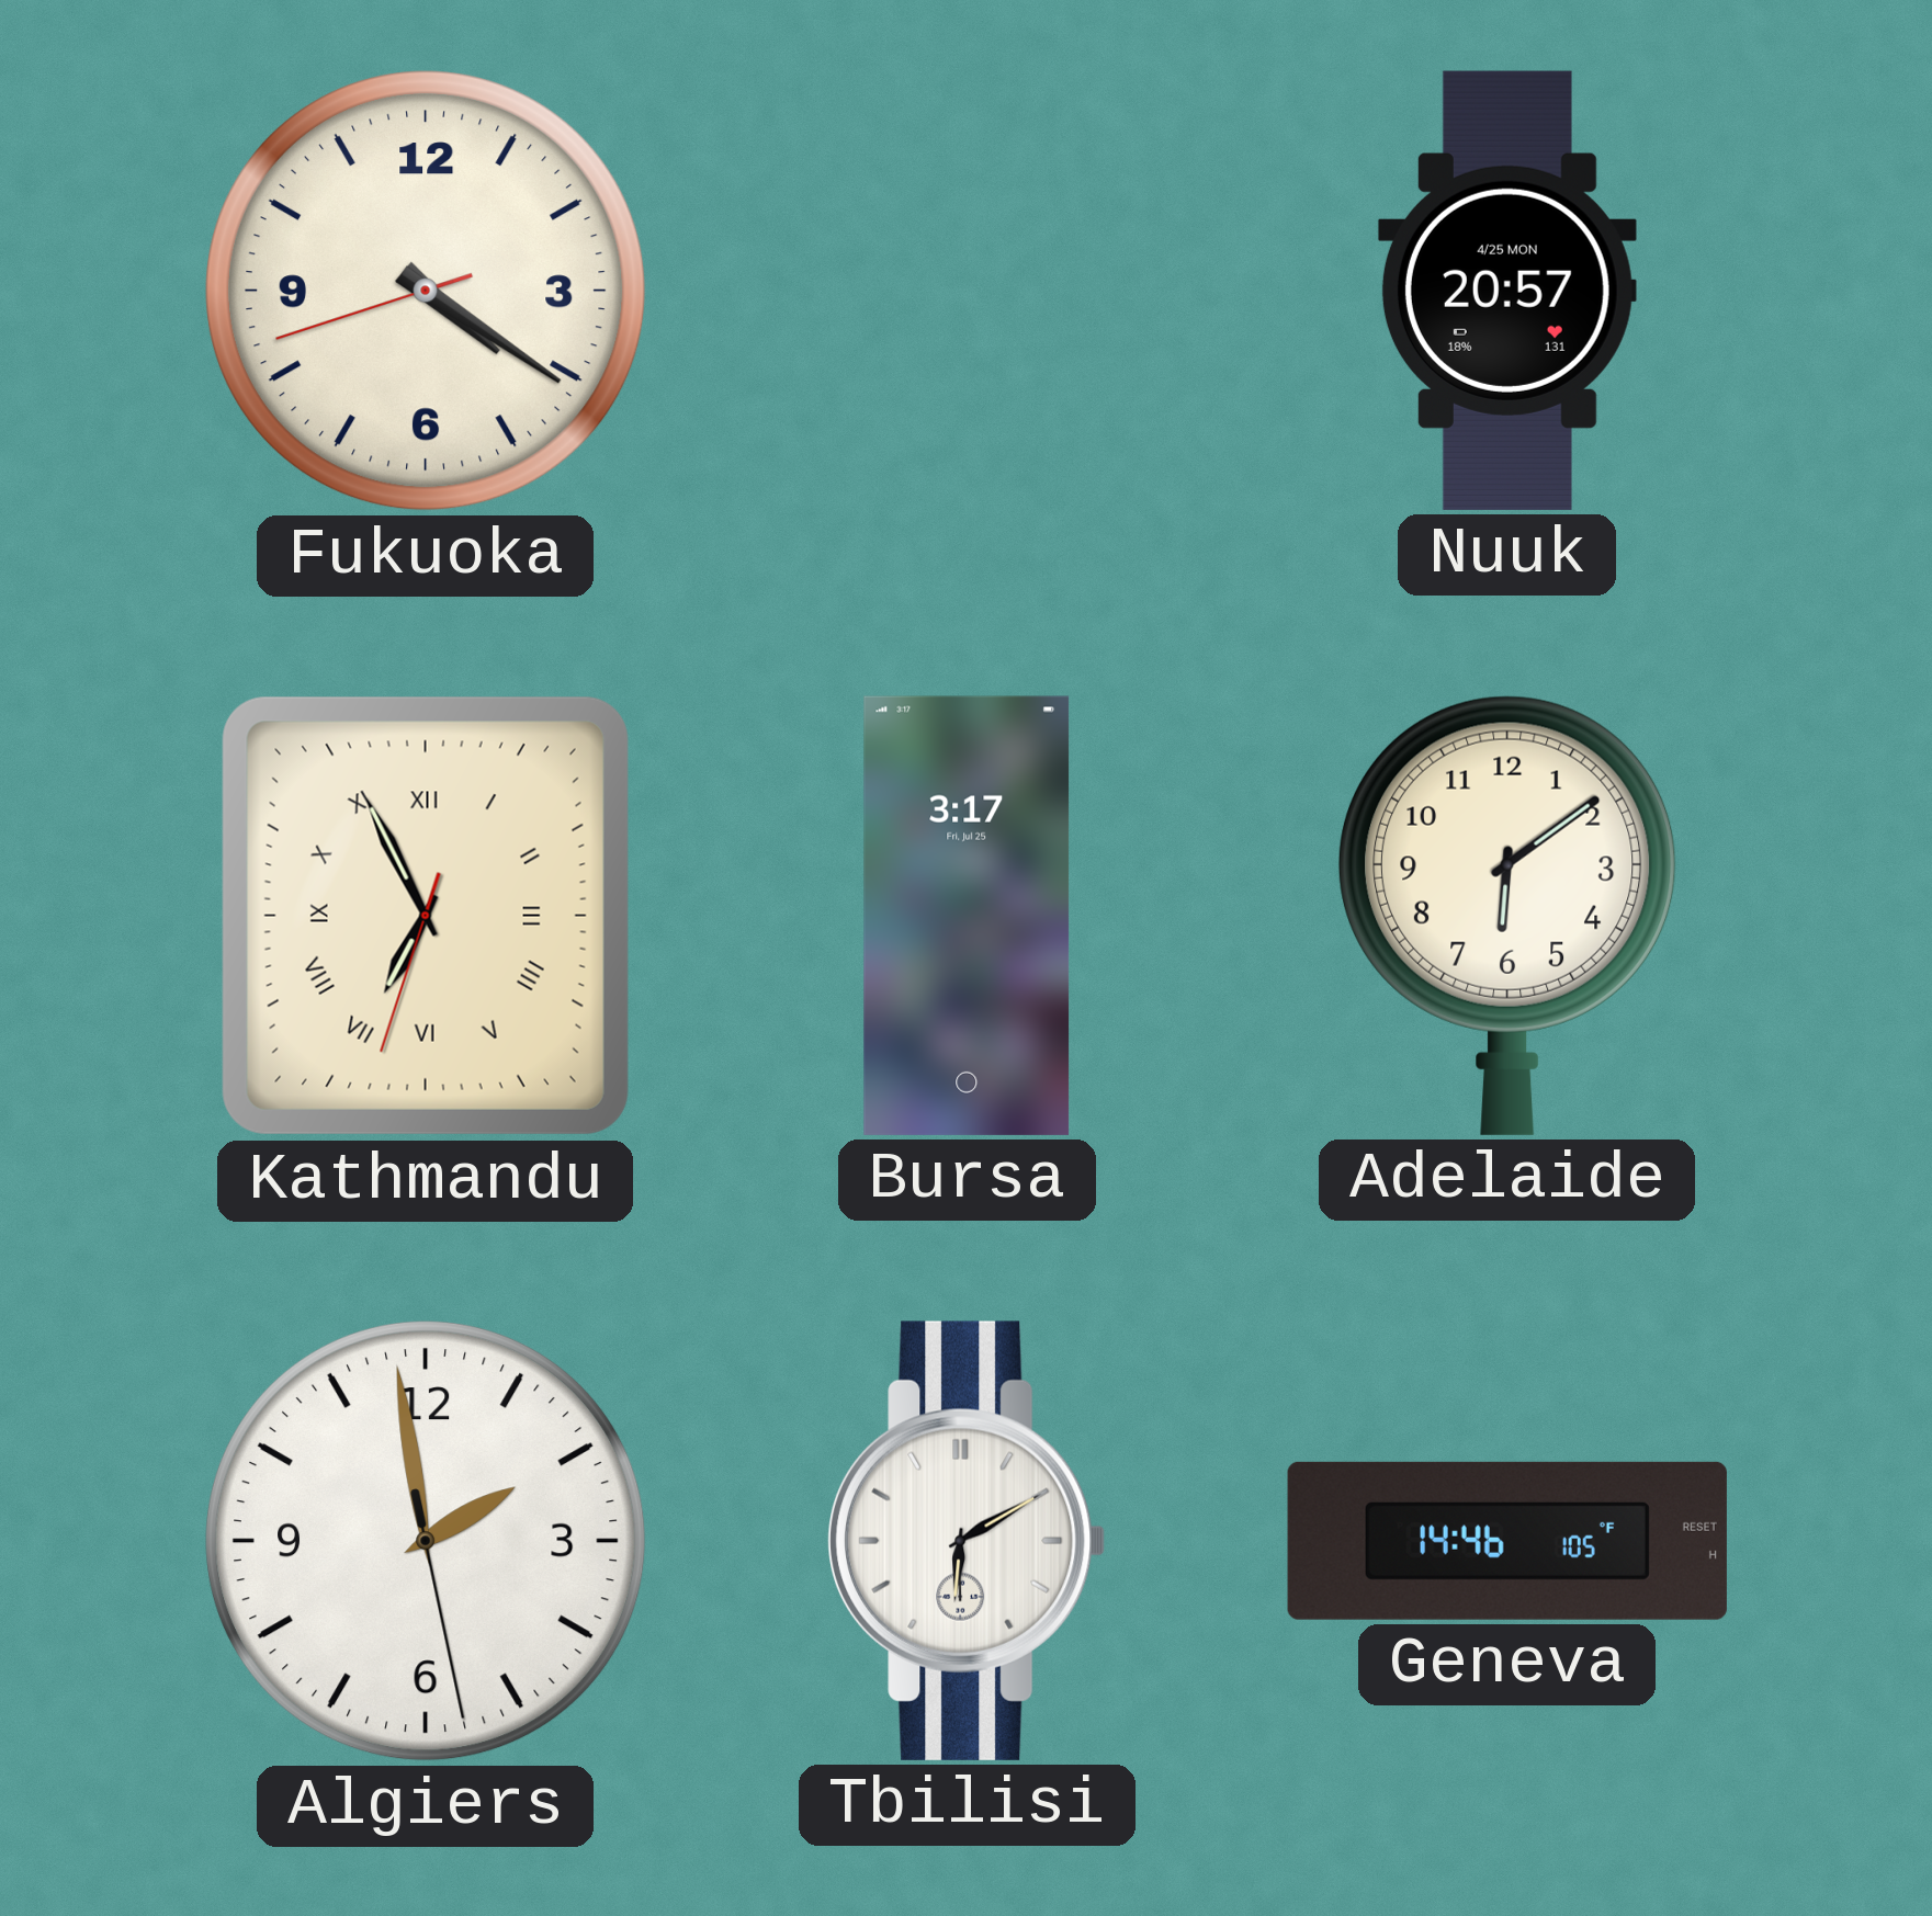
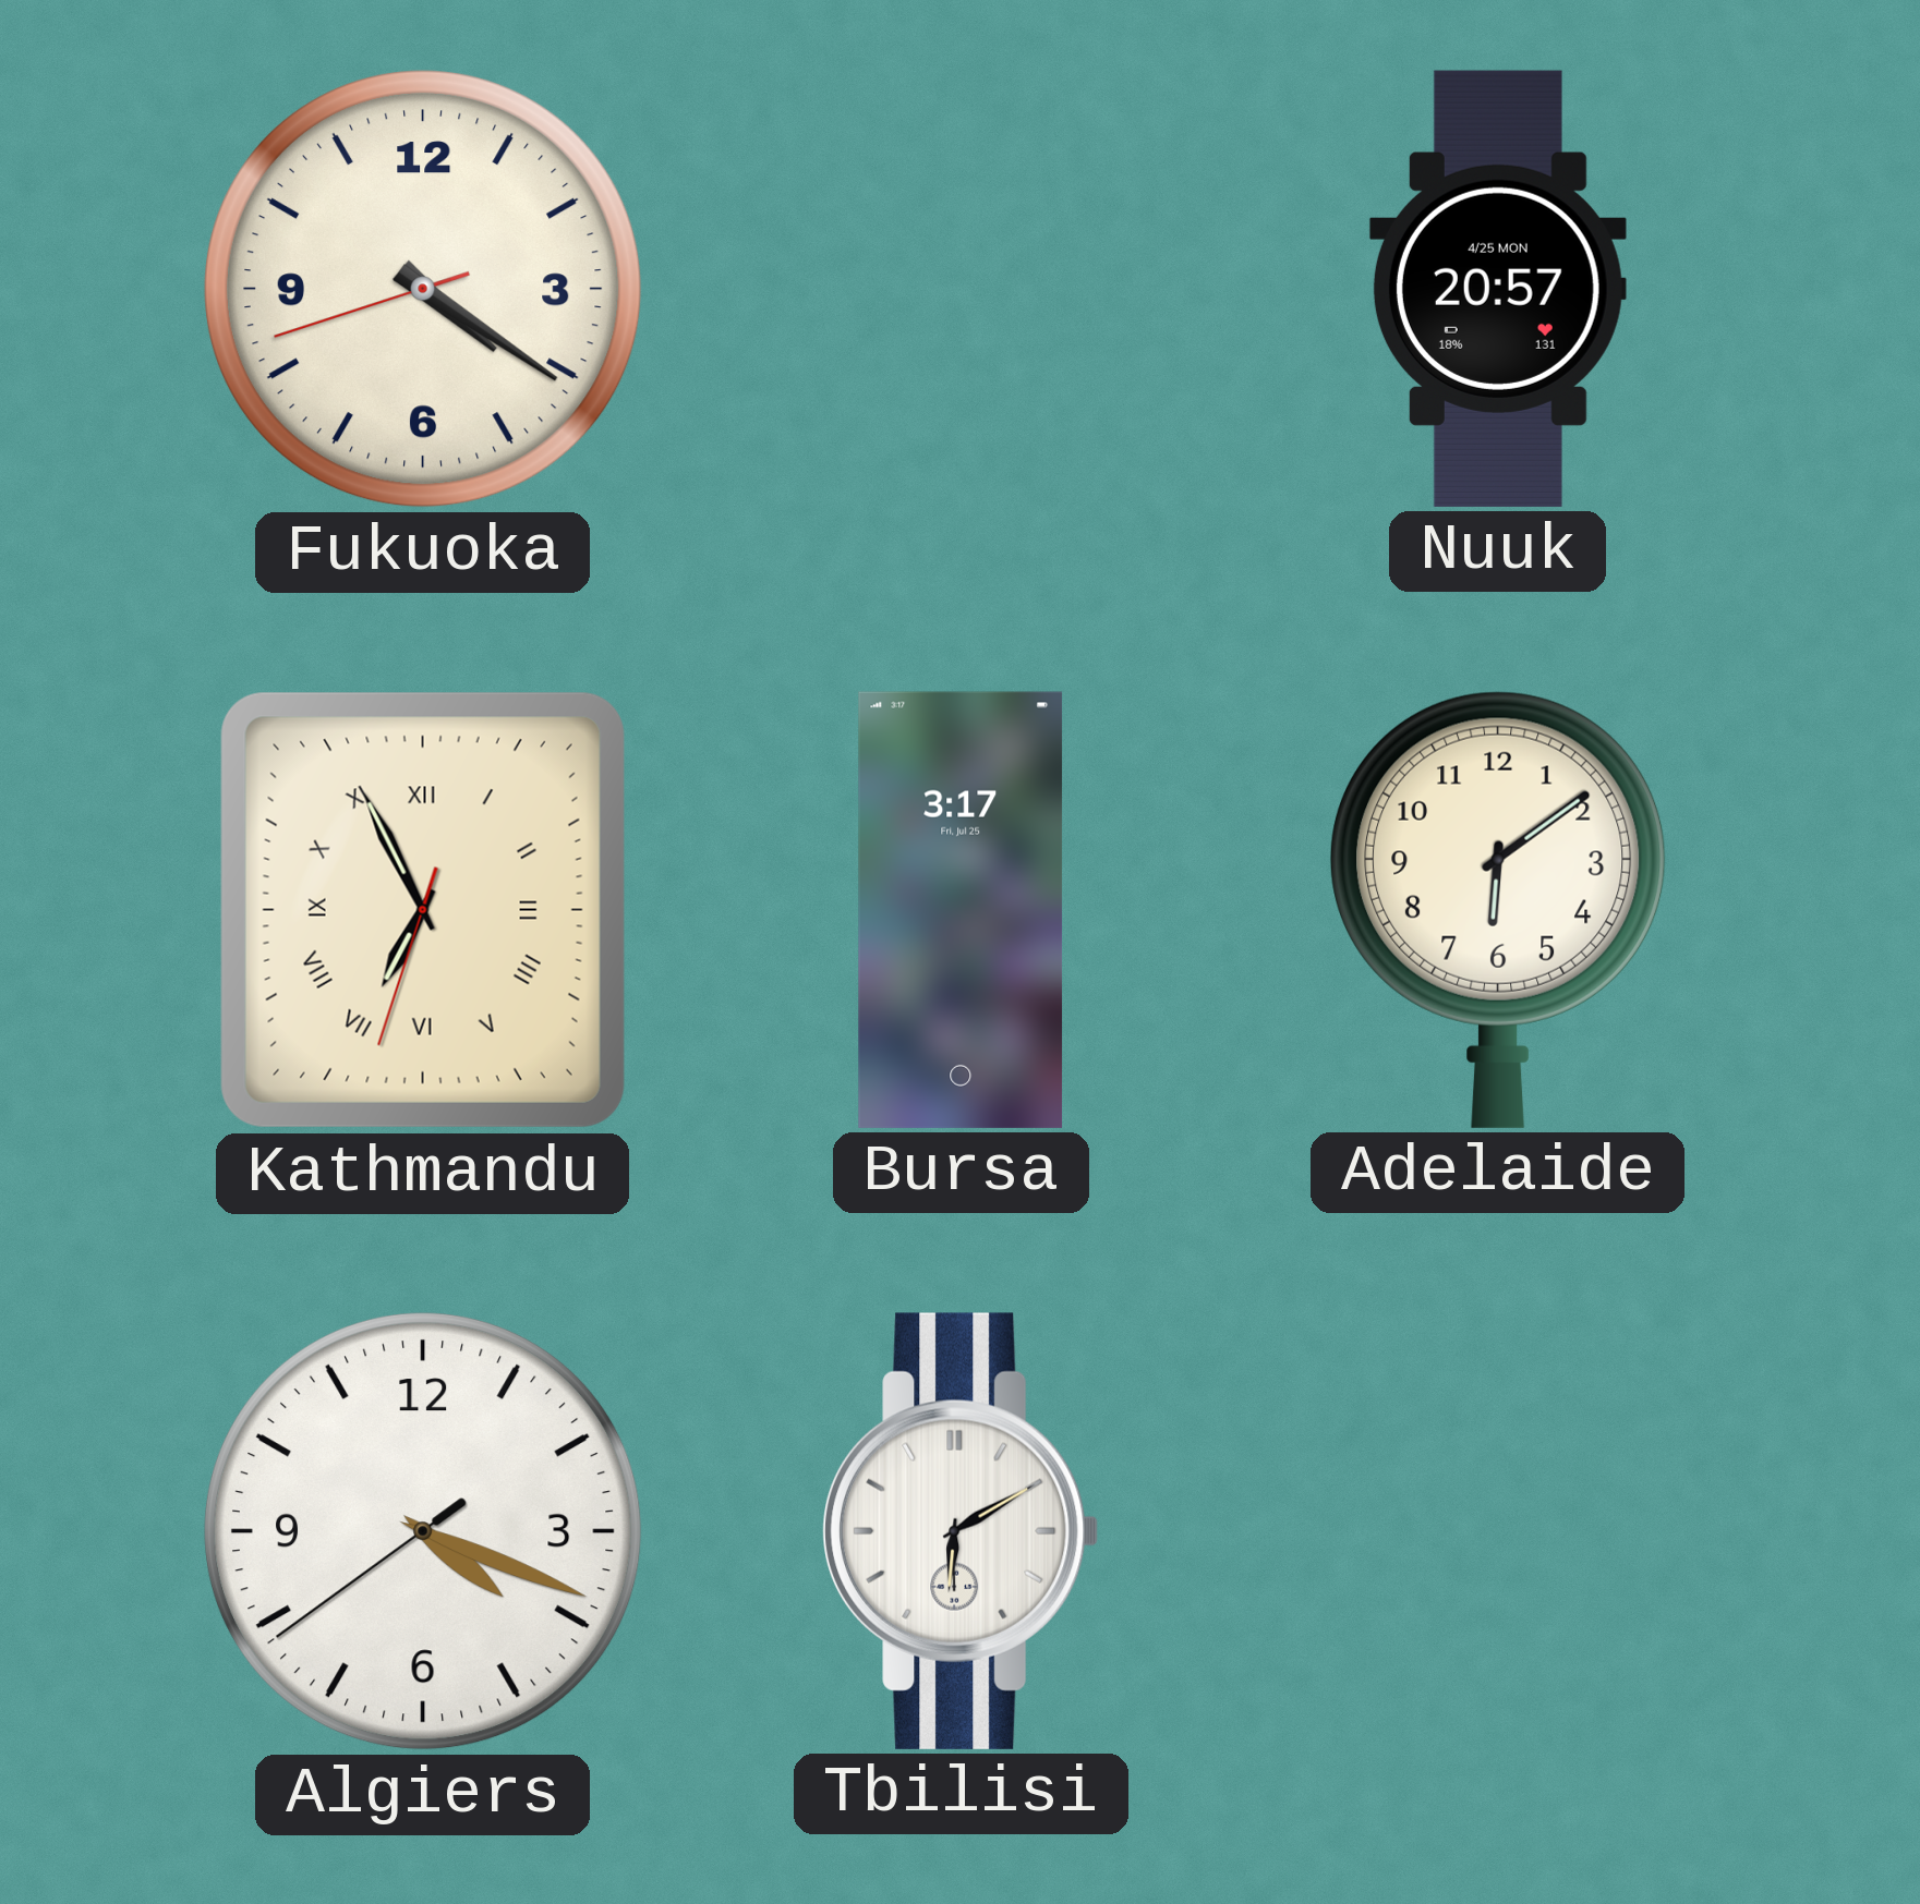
Algiers: 1:58 -> 4:18
Geneva: 14:46 -> none
